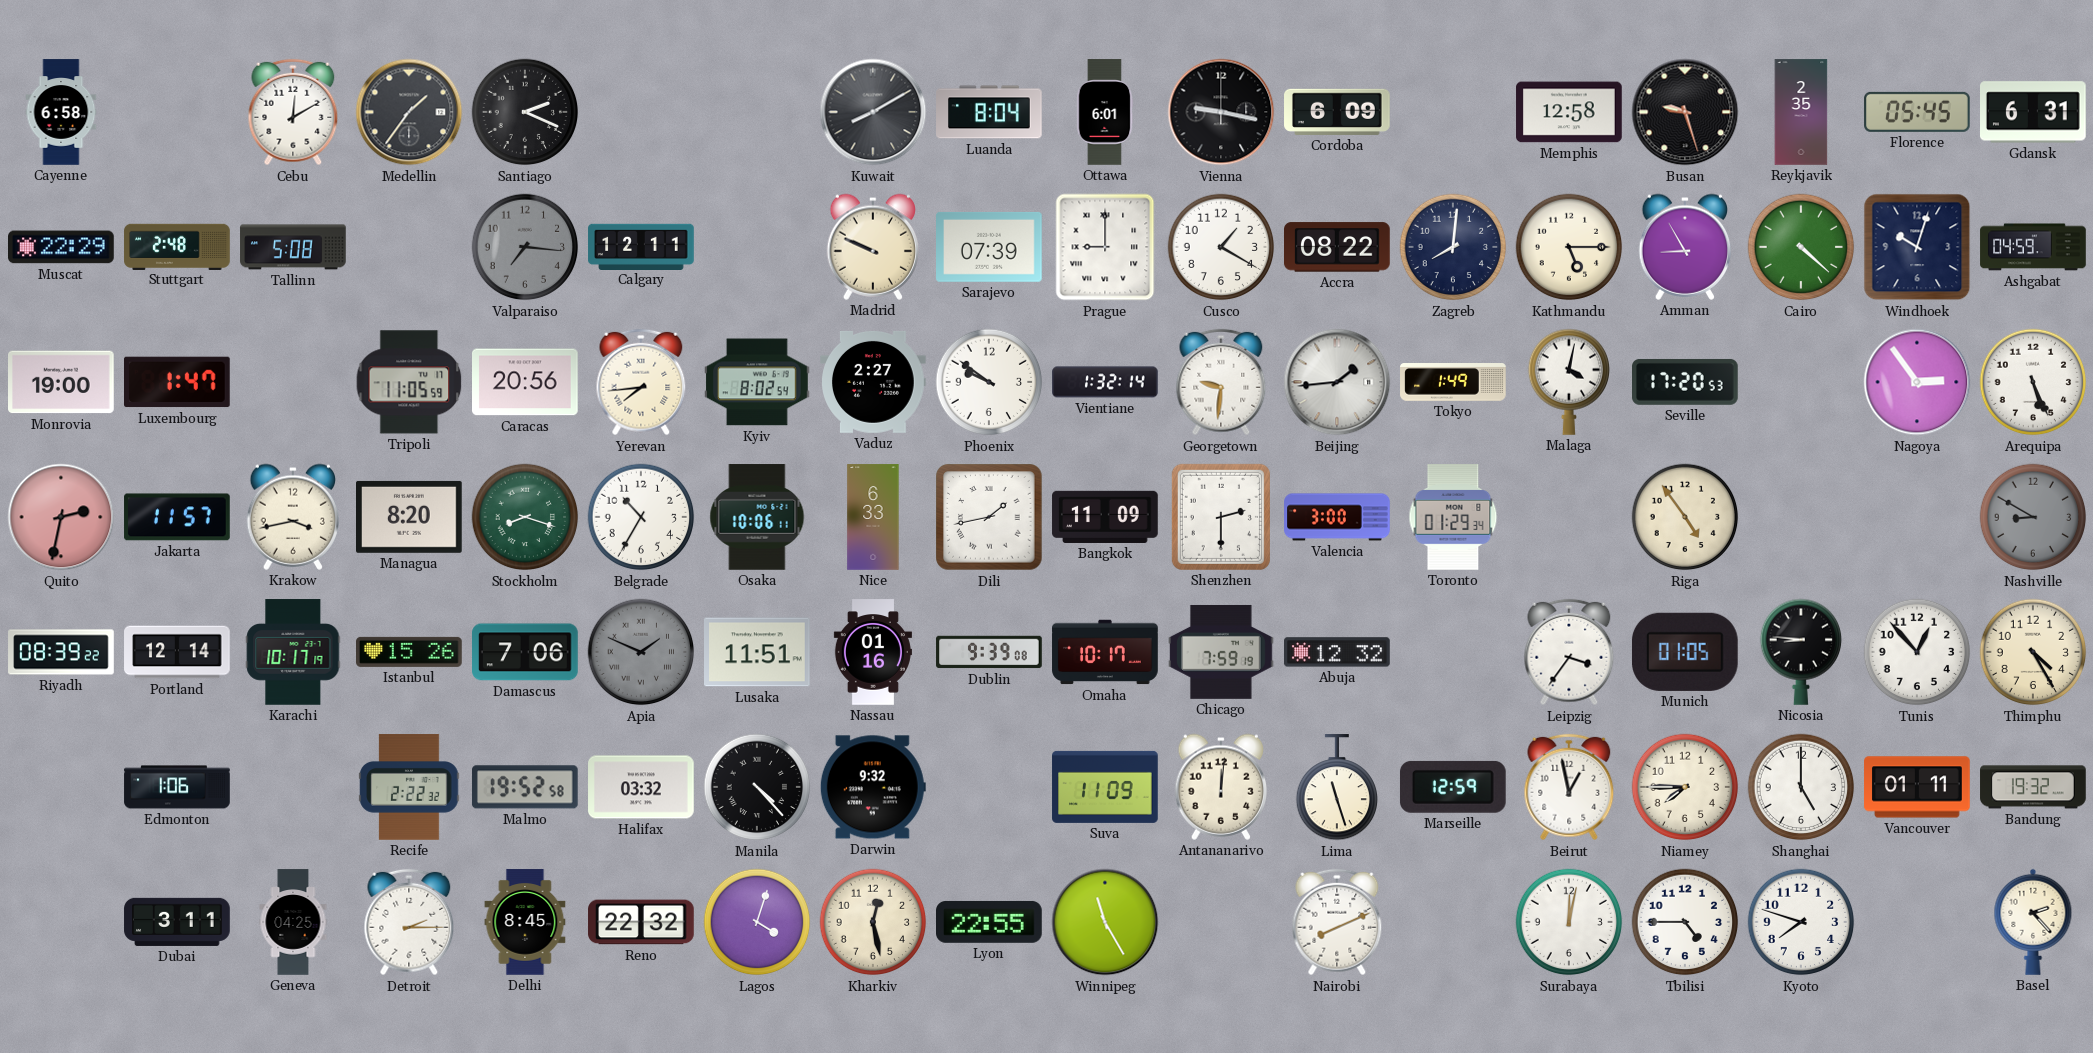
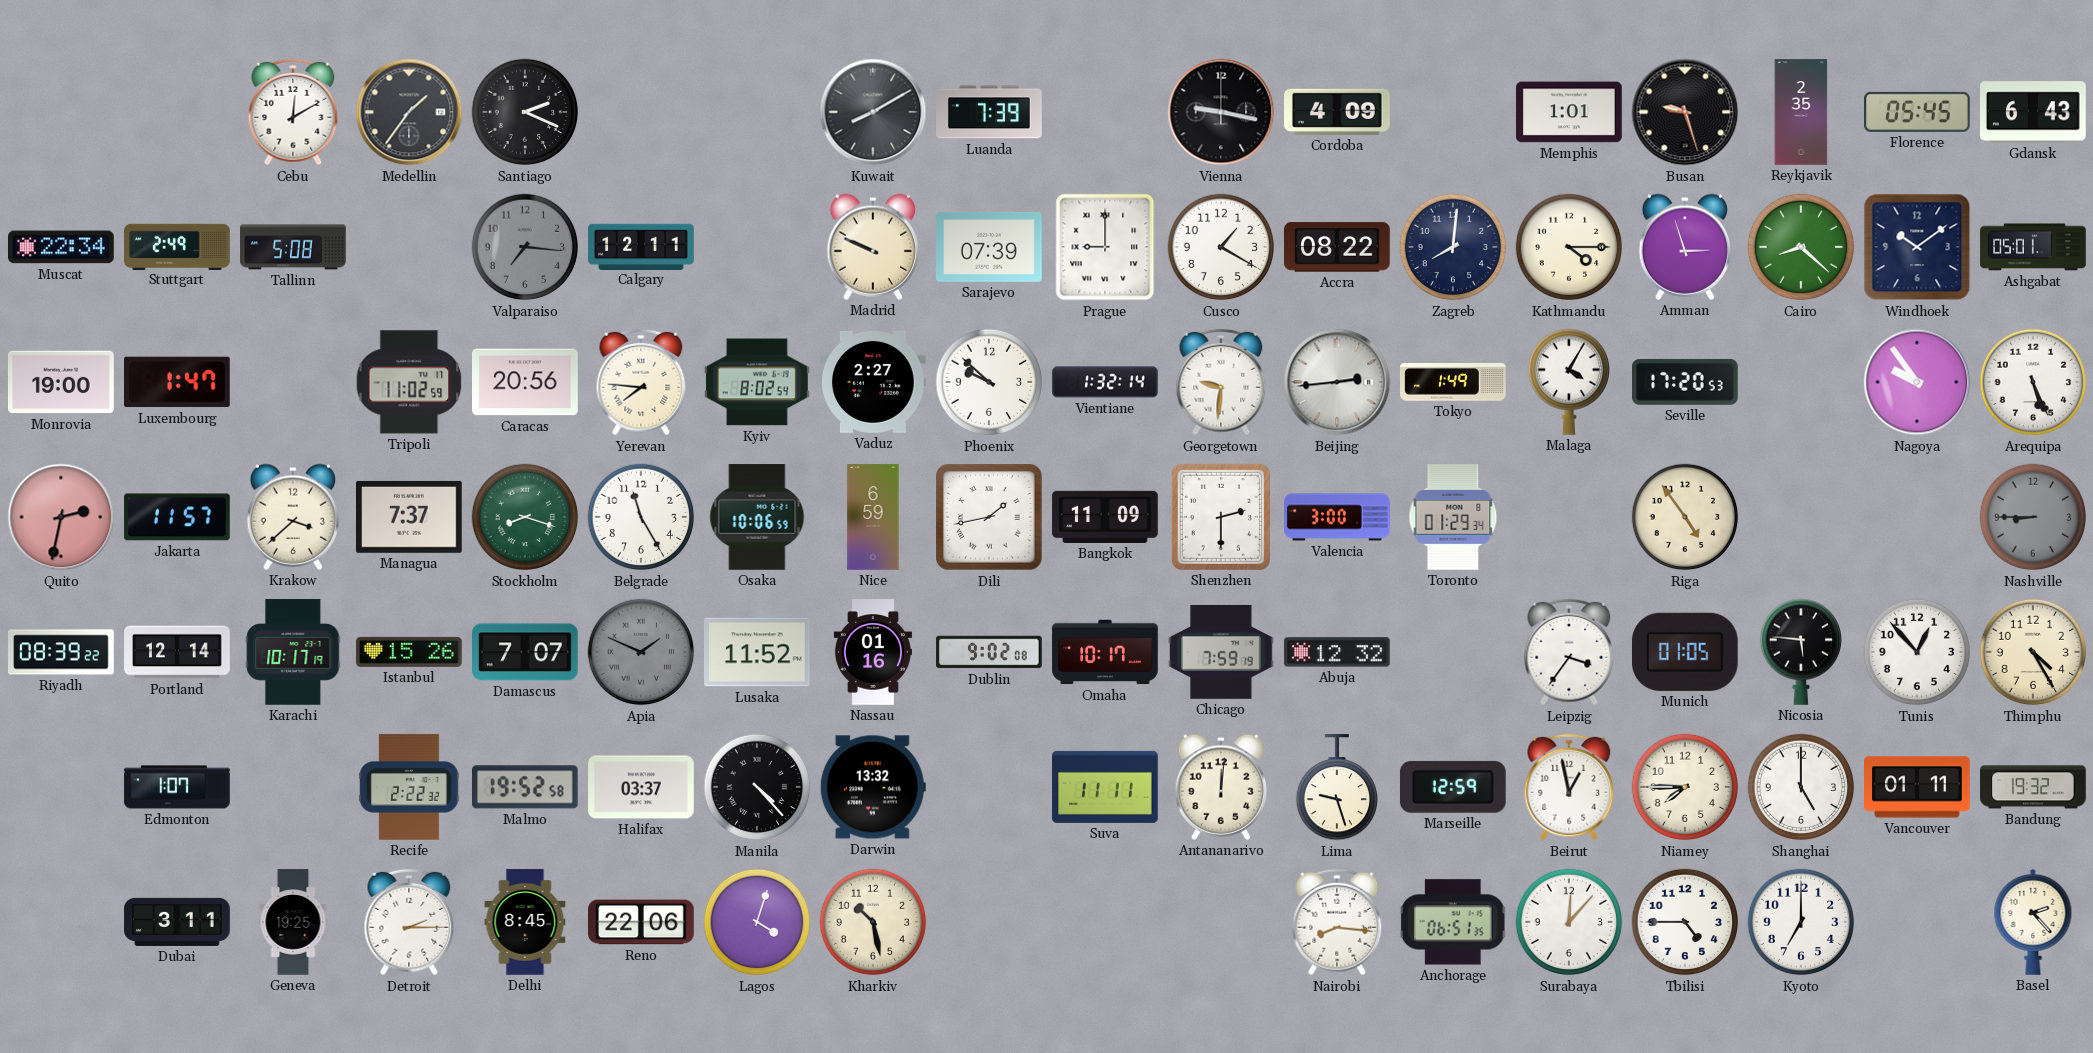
Cayenne: 6:58 -> none
Luanda: 8:04 -> 7:39
Ottawa: 6:01 -> none
Cordoba: 6:09 -> 4:09
Memphis: 12:58 -> 1:01
Gdansk: 6:31 -> 6:43
Muscat: 22:29 -> 22:34
Stuttgart: 2:48 -> 2:49
Kathmandu: 5:15 -> 4:15
Amman: 8:55 -> 2:57
Cairo: 4:22 -> 8:22
Windhoek: 10:03 -> 10:09
Ashgabat: 04:59 -> 05:01
Tripoli: 11:05 -> 11:02
Yerevan: 7:44 -> 7:46
Phoenix: 9:51 -> 9:52
Beijing: 1:44 -> 2:44
Malaga: 4:02 -> 4:05
Nagoya: 2:54 -> 9:54
Krakow: 3:43 -> 3:38
Managua: 8:20 -> 7:37
Belgrade: 10:35 -> 11:25
Osaka: 10:06:11 -> 10:06:59
Nice: 6:33 -> 6:59
Nashville: 8:50 -> 8:45
Damascus: 7:06 -> 7:07
Lusaka: 11:51 -> 11:52
Dublin: 9:39 -> 9:02
Nicosia: 8:46 -> 5:46
Edmonton: 1:06 -> 1:07
Halifax: 03:32 -> 03:37
Darwin: 9:32 -> 13:32
Suva: 11:09 -> 11:11
Lima: 11:27 -> 9:27
Geneva: 04:25 -> 19:25
Reno: 22:32 -> 22:06
Kharkiv: 12:28 -> 10:28
Lyon: 22:55 -> none
Winnipeg: 11:25 -> none
Nairobi: 8:11 -> 8:16
Anchorage: none -> 06:51
Surabaya: 12:02 -> 12:07
Kyoto: 7:48 -> 7:00
